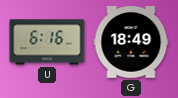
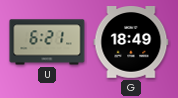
U: 6:16 -> 6:21
